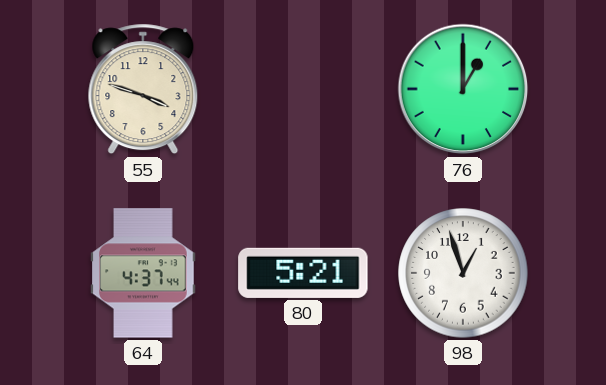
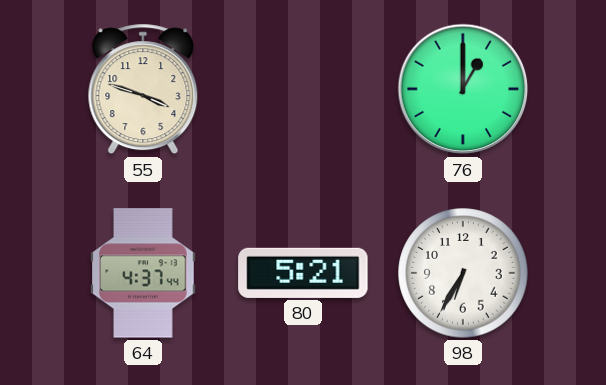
98: 12:57 -> 6:35
